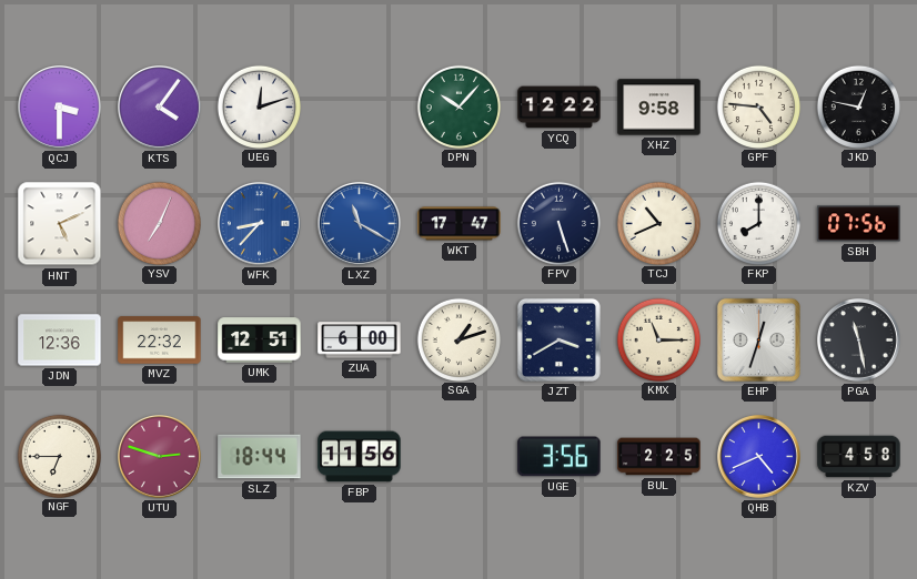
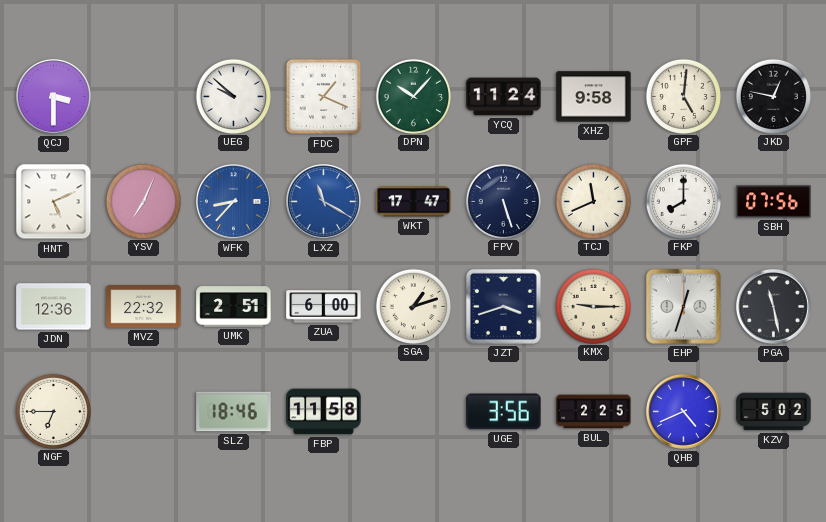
KTS: 4:06 -> none
UEG: 12:12 -> 9:52
FDC: none -> 1:19
YCQ: 12:22 -> 11:24
GPF: 4:46 -> 5:01
TCJ: 10:41 -> 11:41
UMK: 12:51 -> 2:51
JZT: 3:40 -> 3:42
KMX: 11:15 -> 9:15
UTU: 2:48 -> none
SLZ: 18:44 -> 18:46
FBP: 11:56 -> 11:58
KZV: 4:58 -> 5:02
